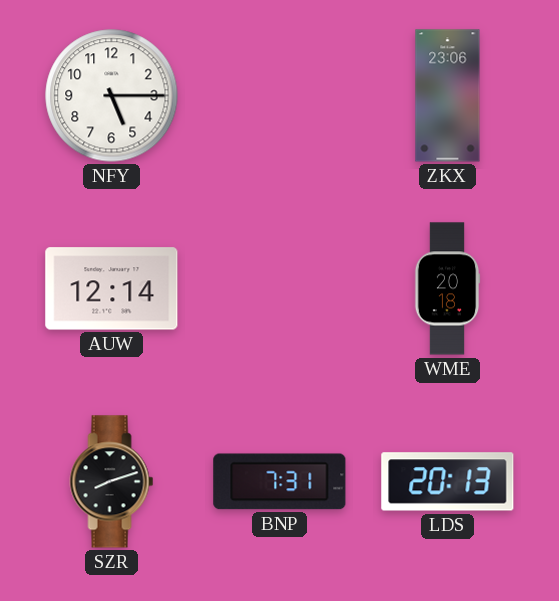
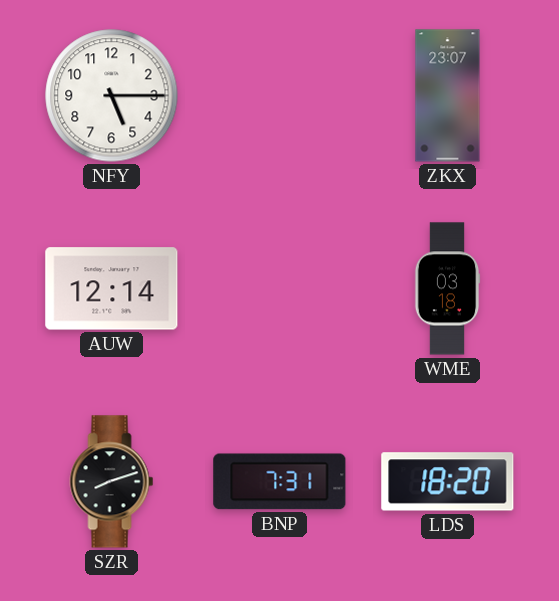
ZKX: 23:06 -> 23:07
WME: 20:18 -> 03:18
LDS: 20:13 -> 18:20
